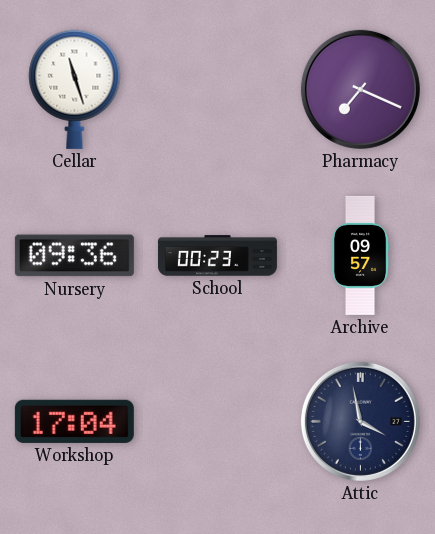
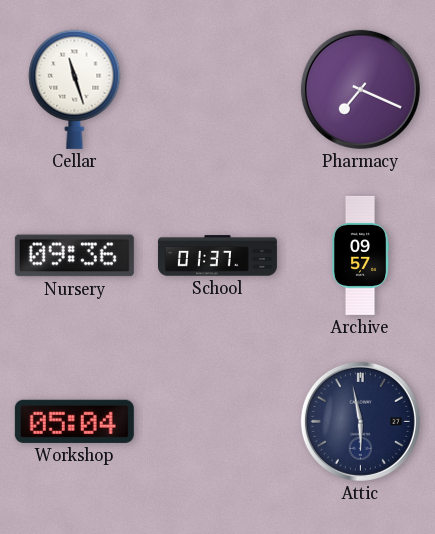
School: 00:23 -> 01:37
Workshop: 17:04 -> 05:04
Attic: 3:58 -> 5:58
